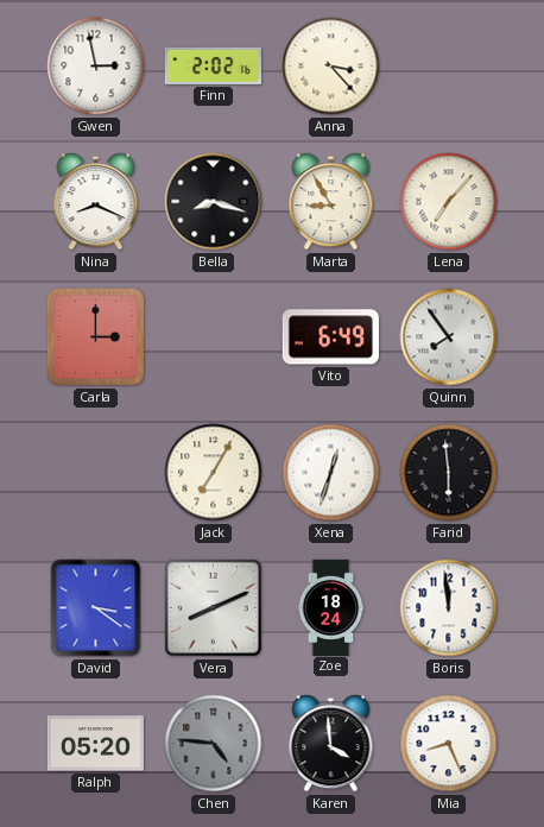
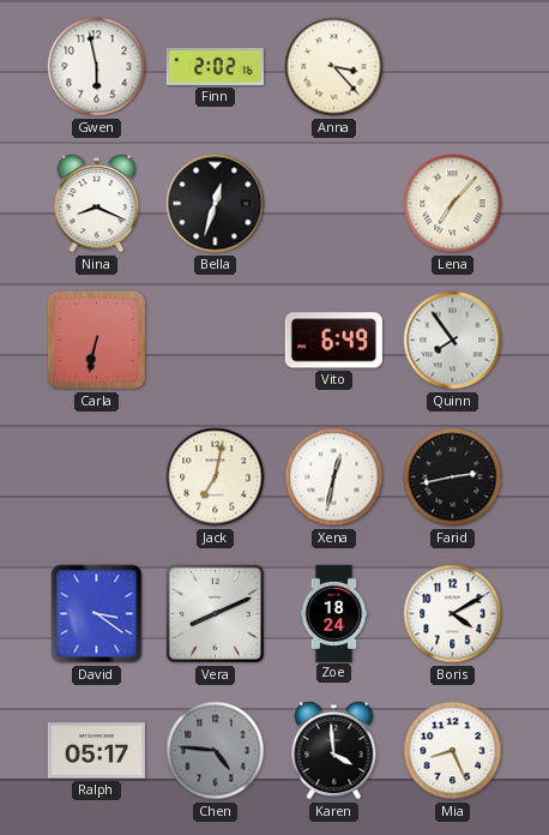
Gwen: 2:58 -> 5:58
Bella: 8:18 -> 12:33
Marta: 8:55 -> none
Carla: 3:00 -> 6:32
Jack: 7:05 -> 7:02
Xena: 12:33 -> 12:32
Farid: 5:59 -> 2:43
Boris: 11:59 -> 4:10
Ralph: 05:20 -> 05:17
